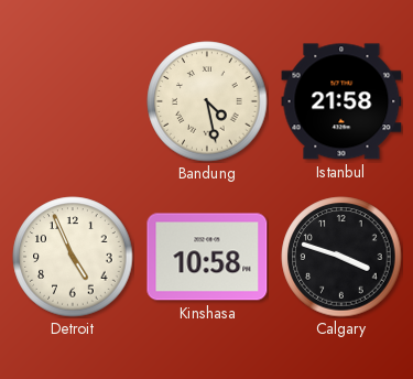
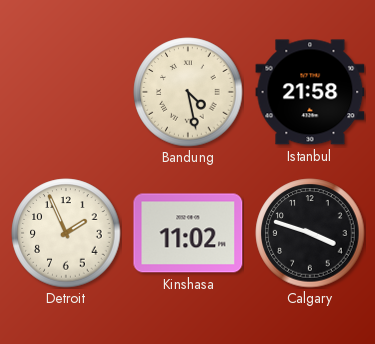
Detroit: 4:56 -> 1:56
Kinshasa: 10:58 -> 11:02
